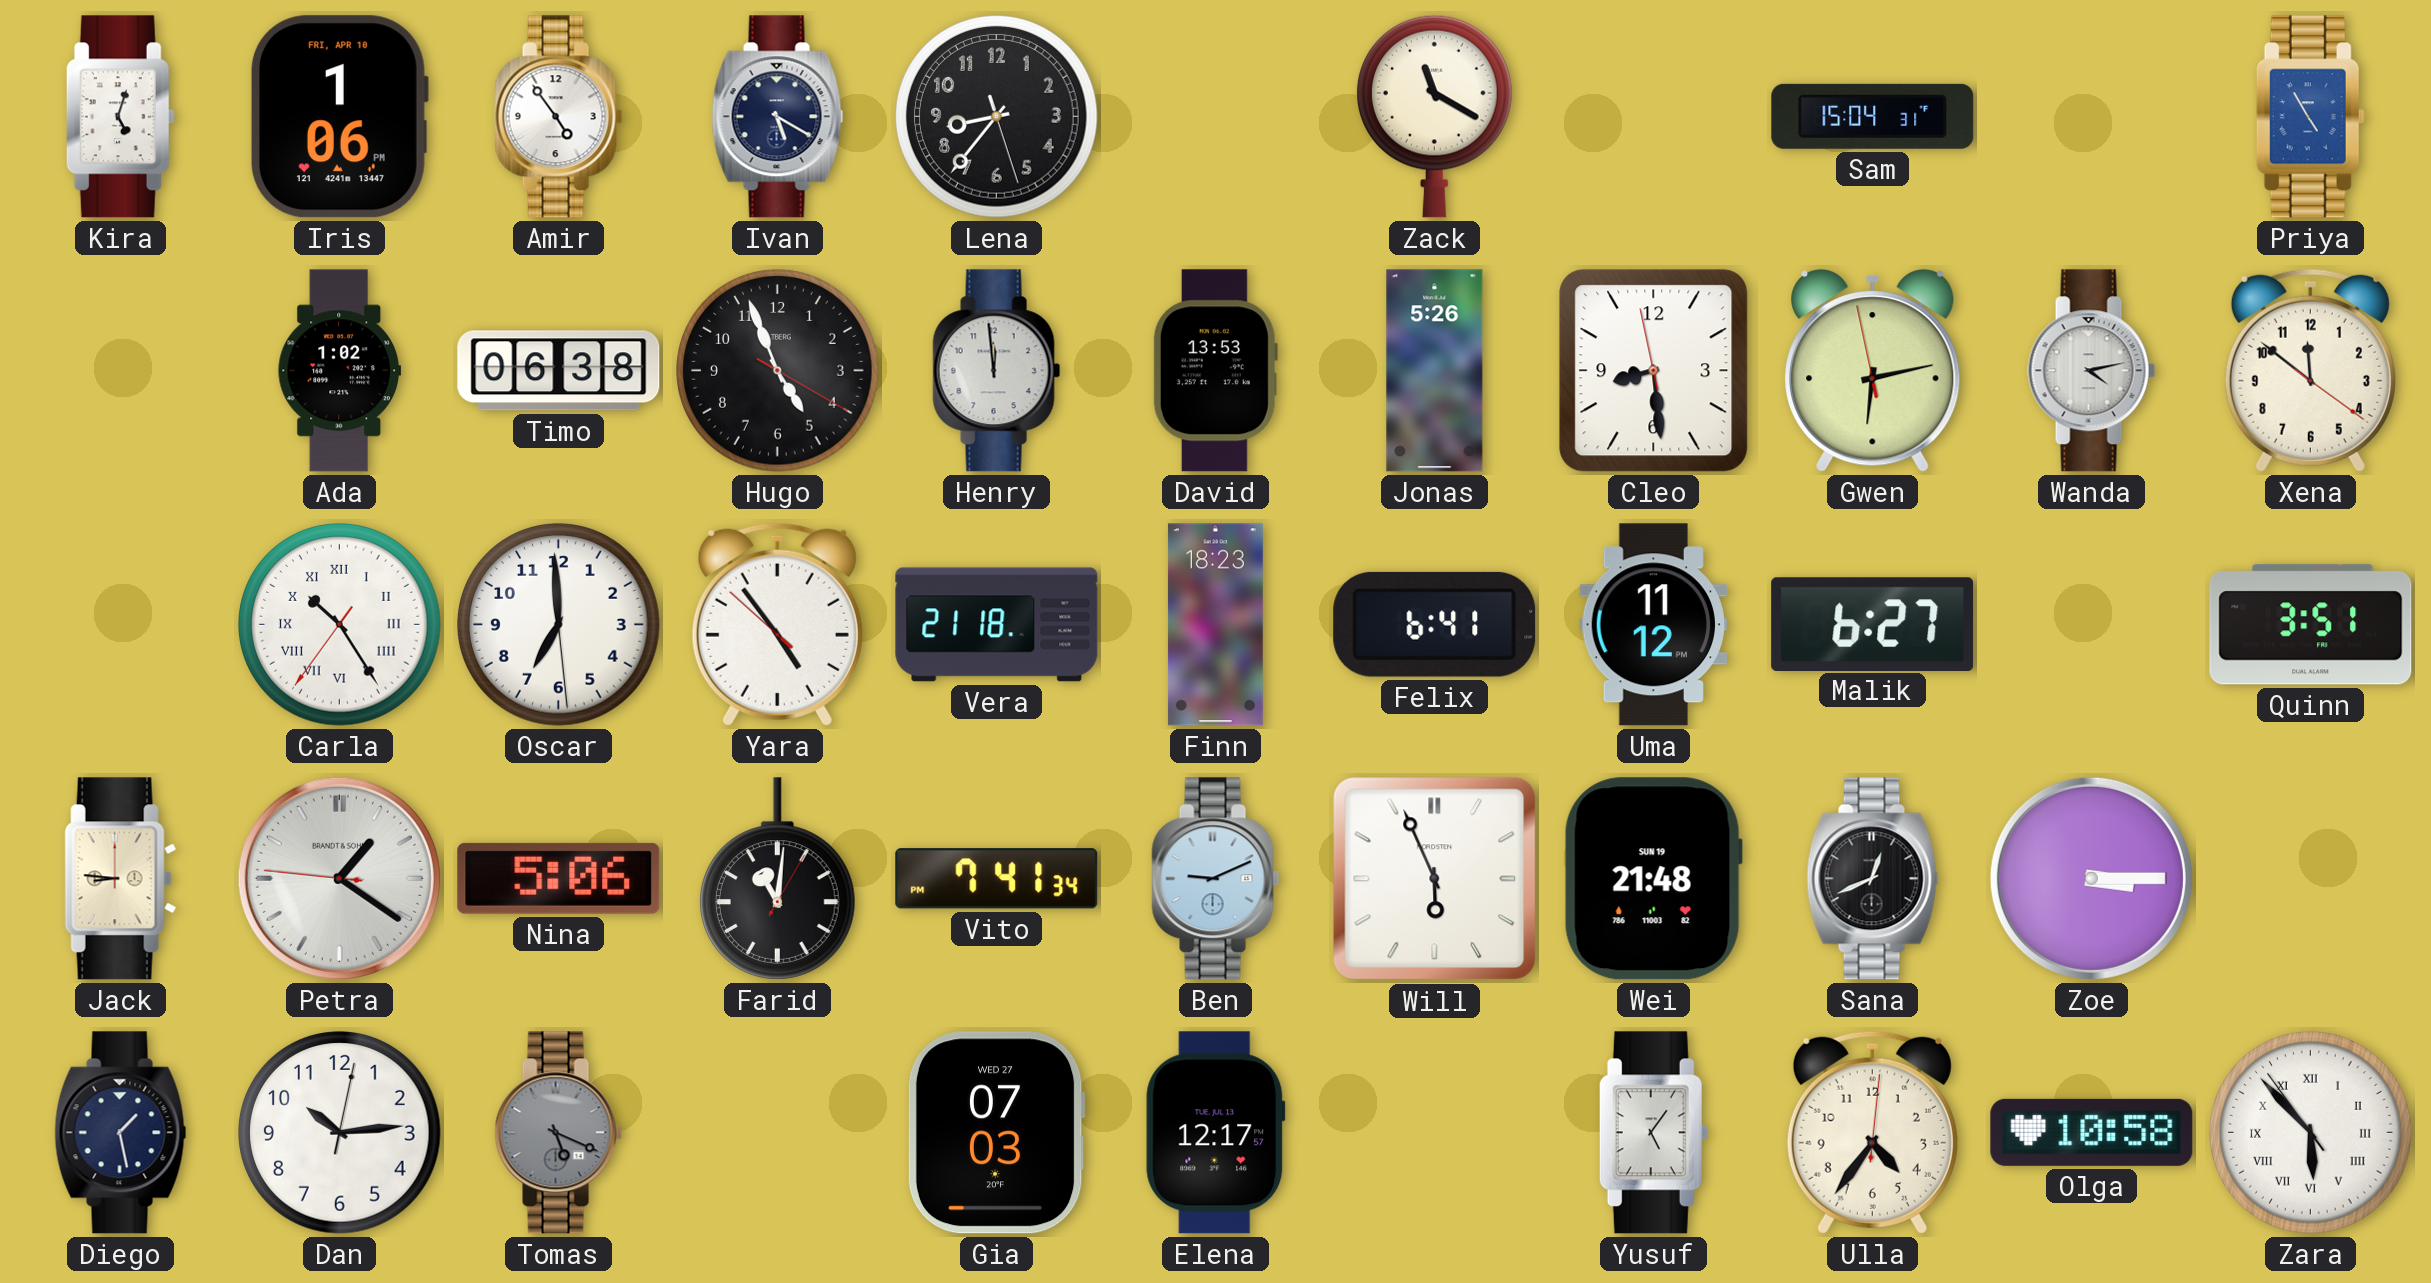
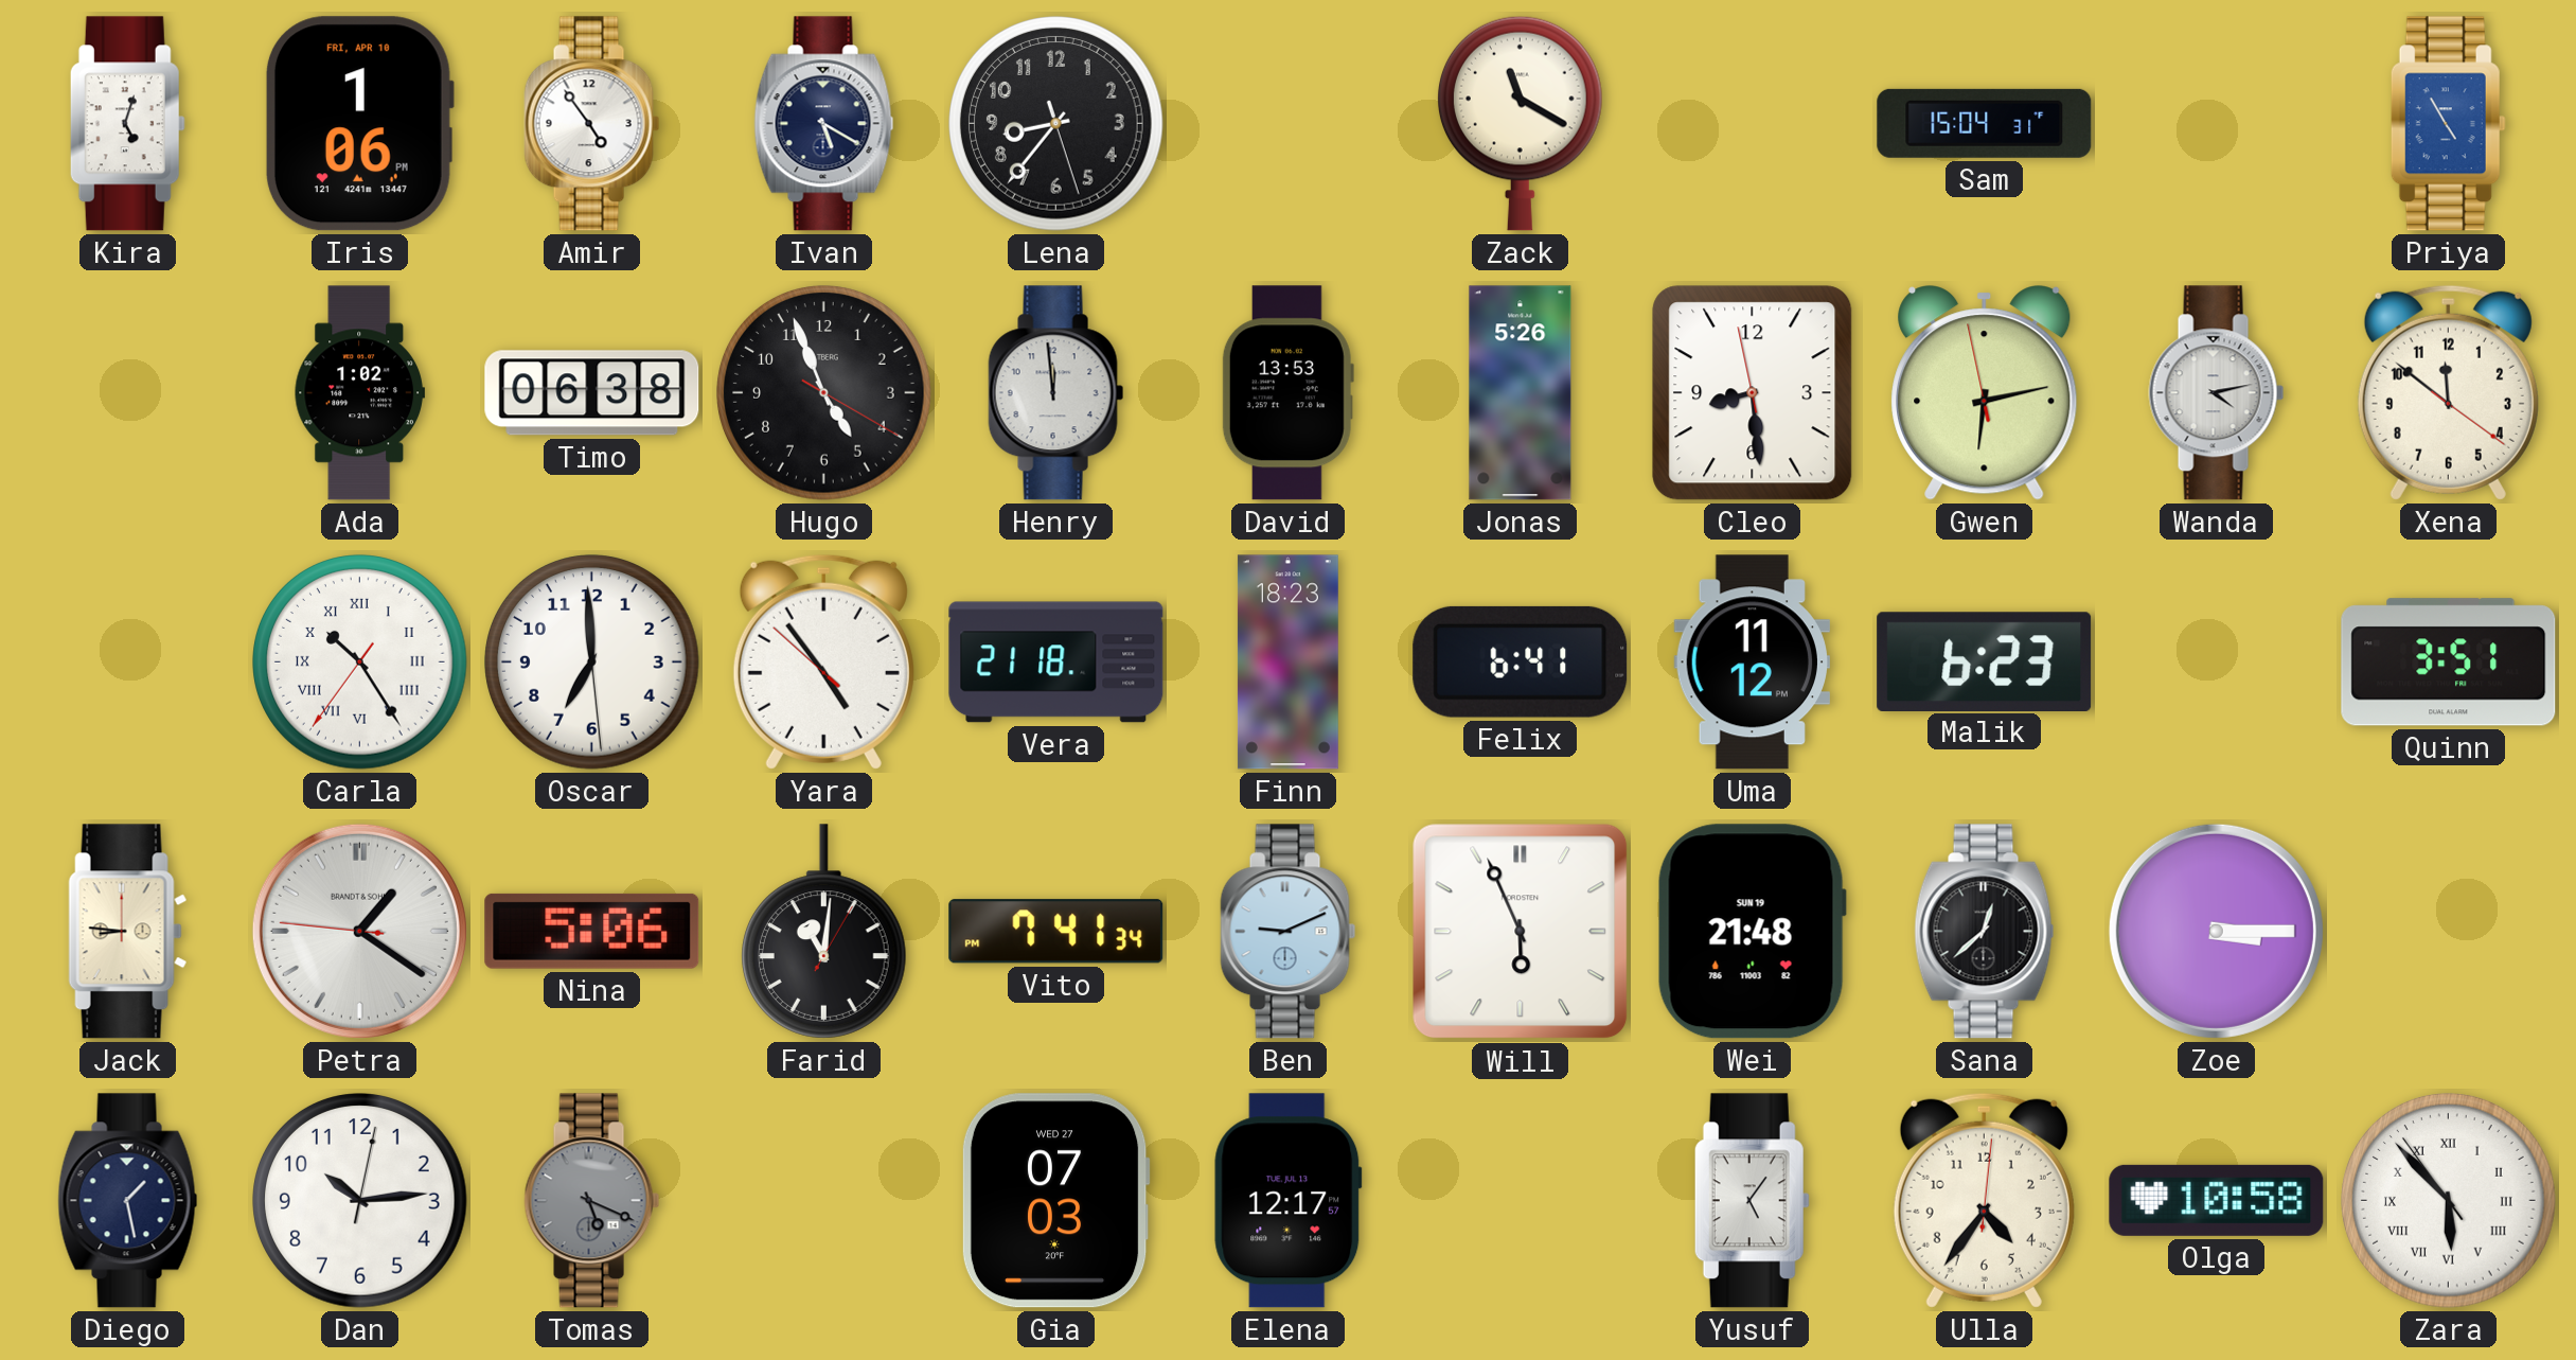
Malik: 6:27 -> 6:23
Sana: 12:41 -> 12:38
